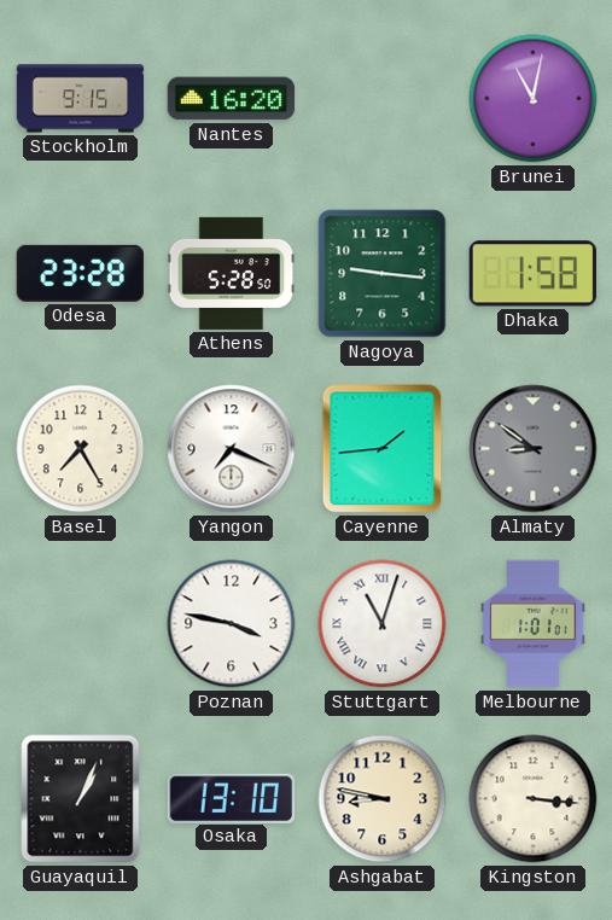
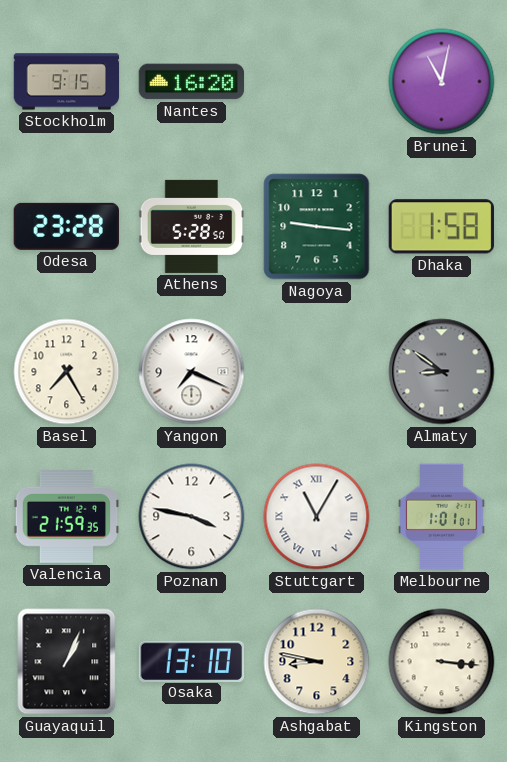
Cayenne: 1:44 -> none
Valencia: none -> 21:59
Stuttgart: 11:03 -> 11:05
